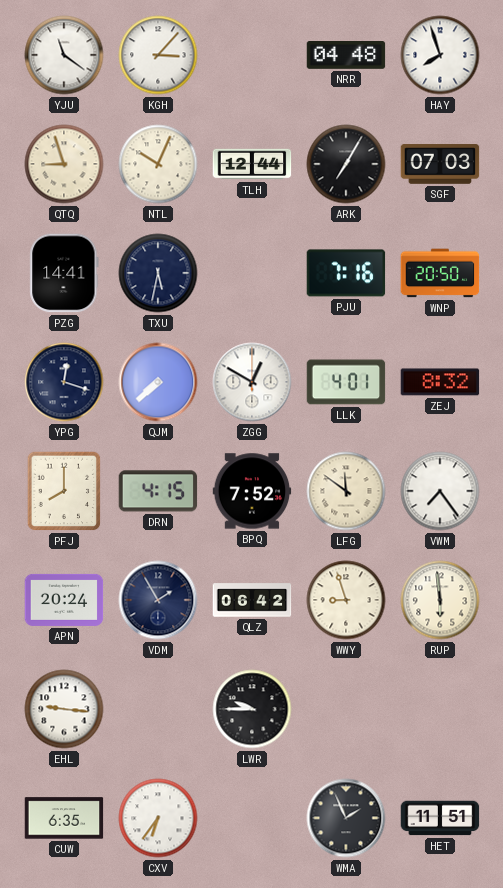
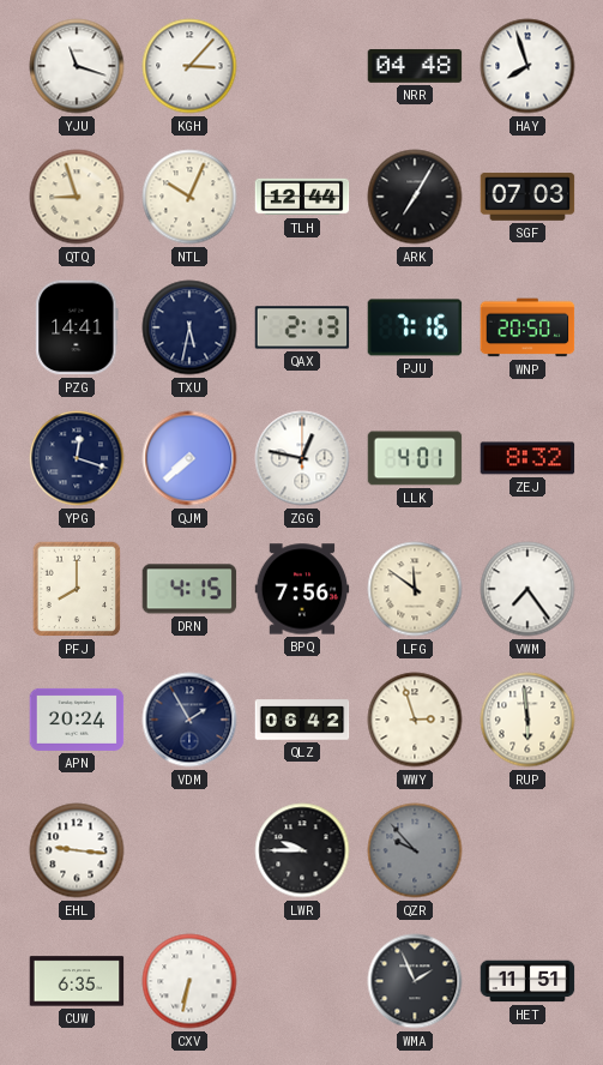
YJU: 11:21 -> 11:18
QAX: none -> 2:13
ZGG: 12:50 -> 12:47
BPQ: 7:52 -> 7:56
WWY: 8:57 -> 2:57
QZR: none -> 9:53
CXV: 6:36 -> 6:32
